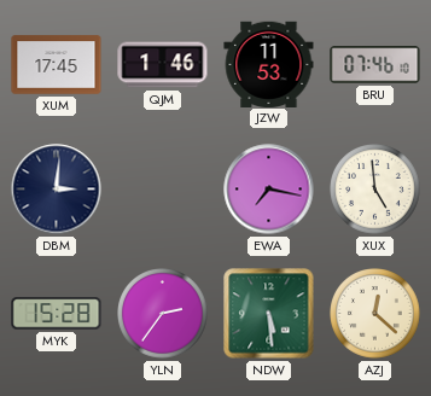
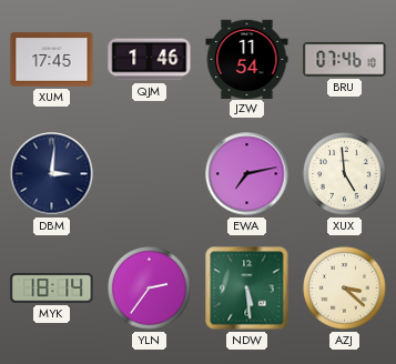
JZW: 11:53 -> 11:54
EWA: 7:17 -> 7:13
MYK: 15:28 -> 18:14
AZJ: 12:22 -> 3:22
